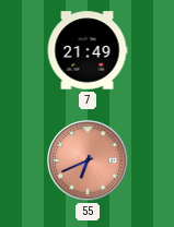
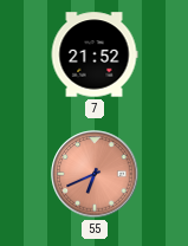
7: 21:49 -> 21:52
